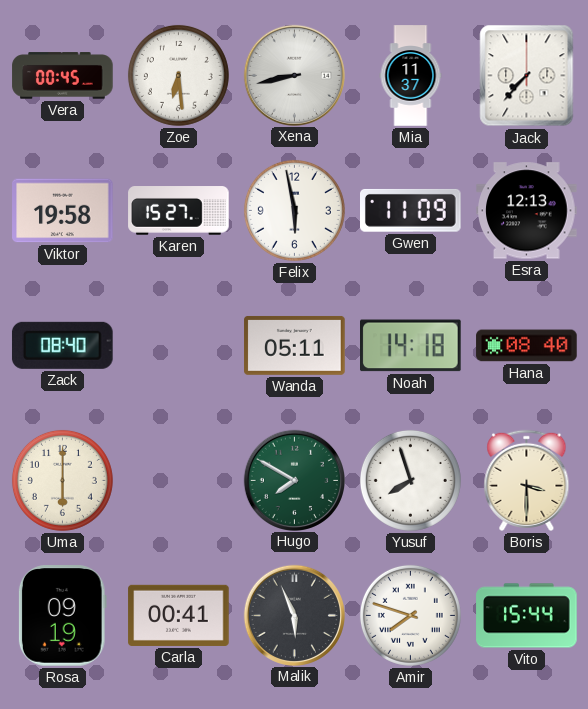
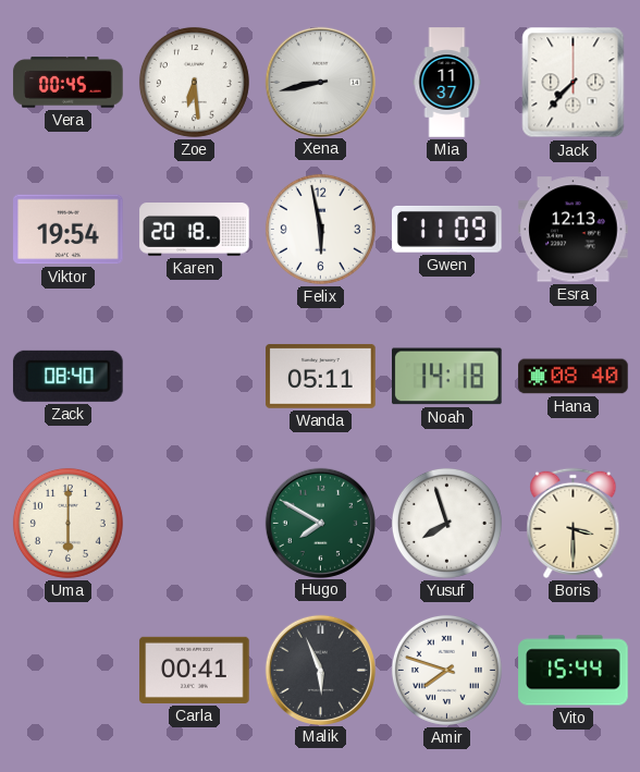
Viktor: 19:58 -> 19:54
Karen: 15:27 -> 20:18
Rosa: 09:19 -> none
